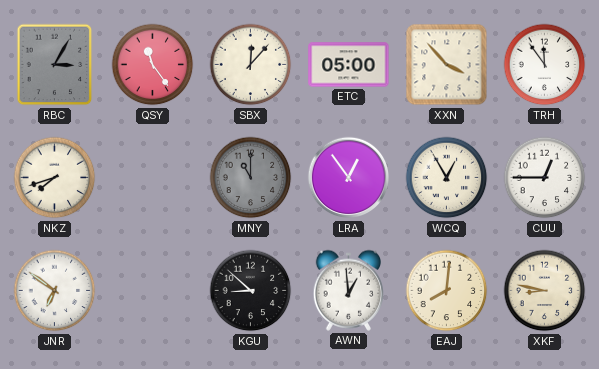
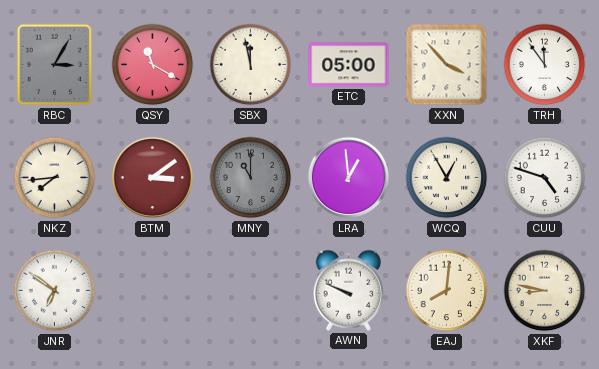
QSY: 11:24 -> 11:20
SBX: 12:07 -> 11:58
NKZ: 7:42 -> 7:44
BTM: none -> 3:09
LRA: 12:54 -> 12:59
CUU: 12:45 -> 4:48
KGU: 8:52 -> none
AWN: 12:59 -> 9:49
